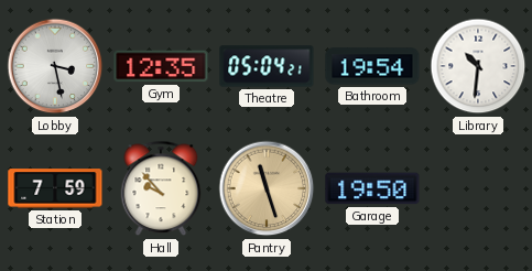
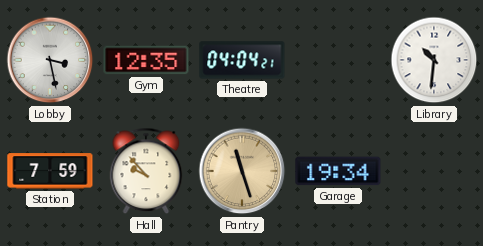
Theatre: 05:04 -> 04:04
Bathroom: 19:54 -> none
Garage: 19:50 -> 19:34
